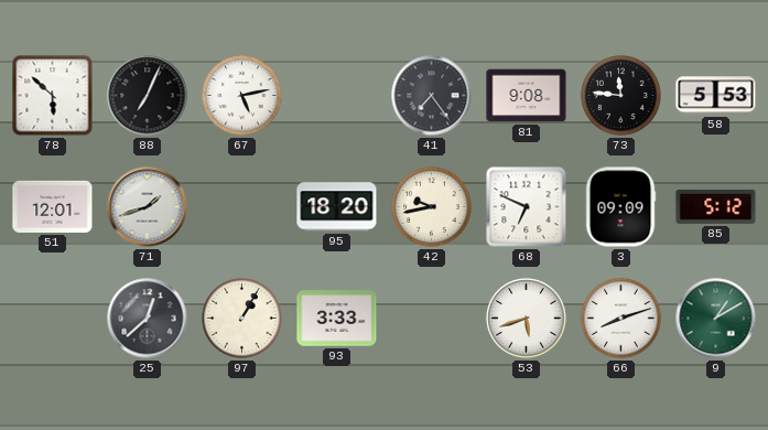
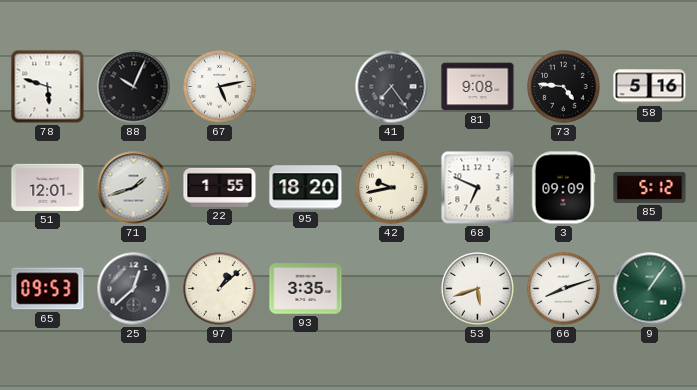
78: 5:52 -> 5:48
88: 7:04 -> 10:04
73: 11:46 -> 4:46
58: 5:53 -> 5:16
22: none -> 1:55
65: none -> 09:53
97: 1:05 -> 1:08
93: 3:33 -> 3:35
9: 1:10 -> 1:06
